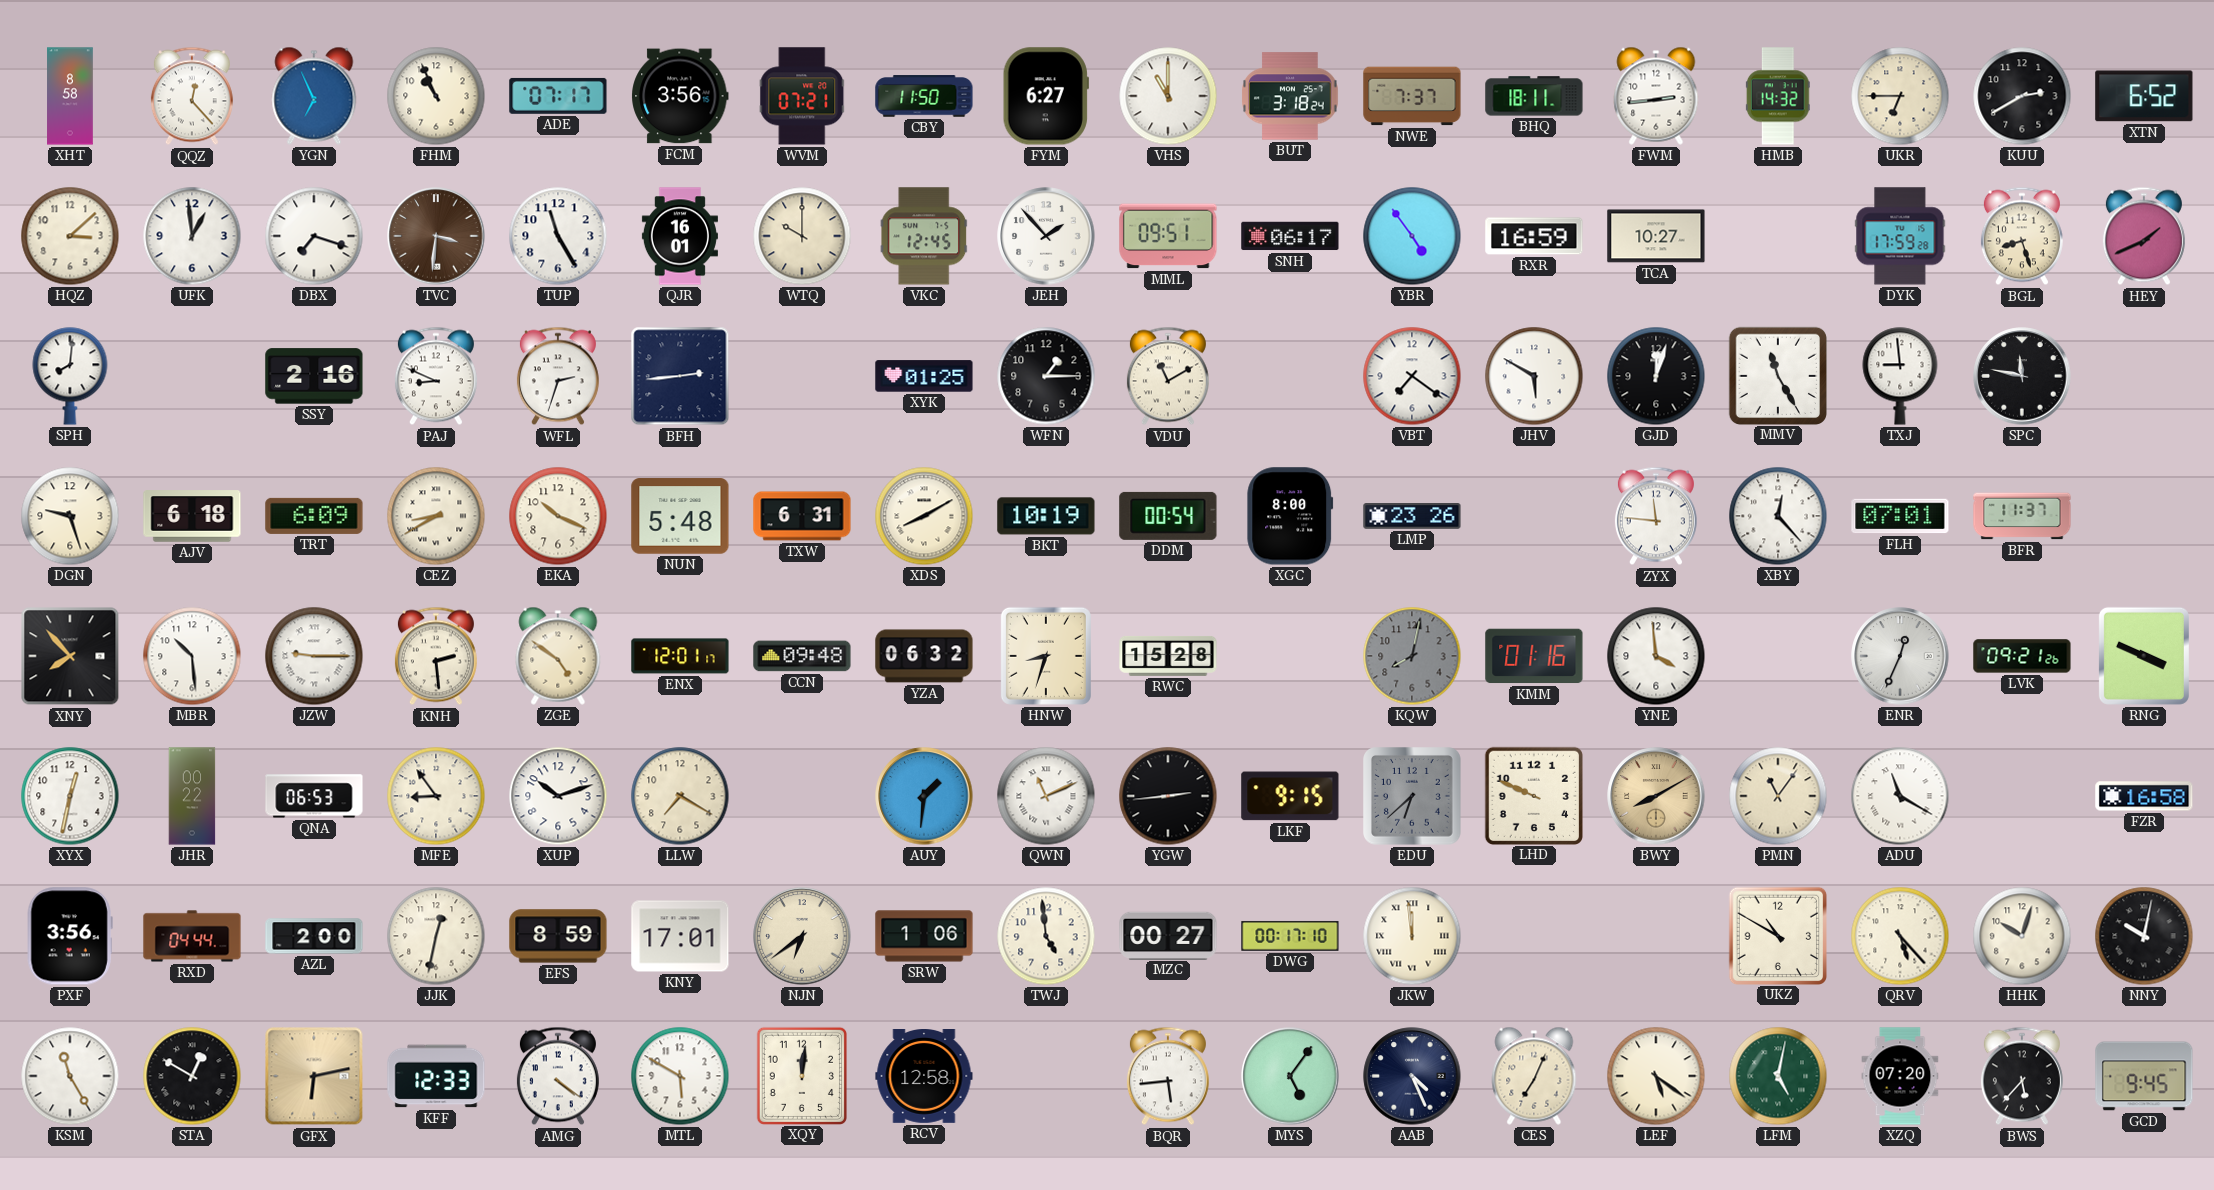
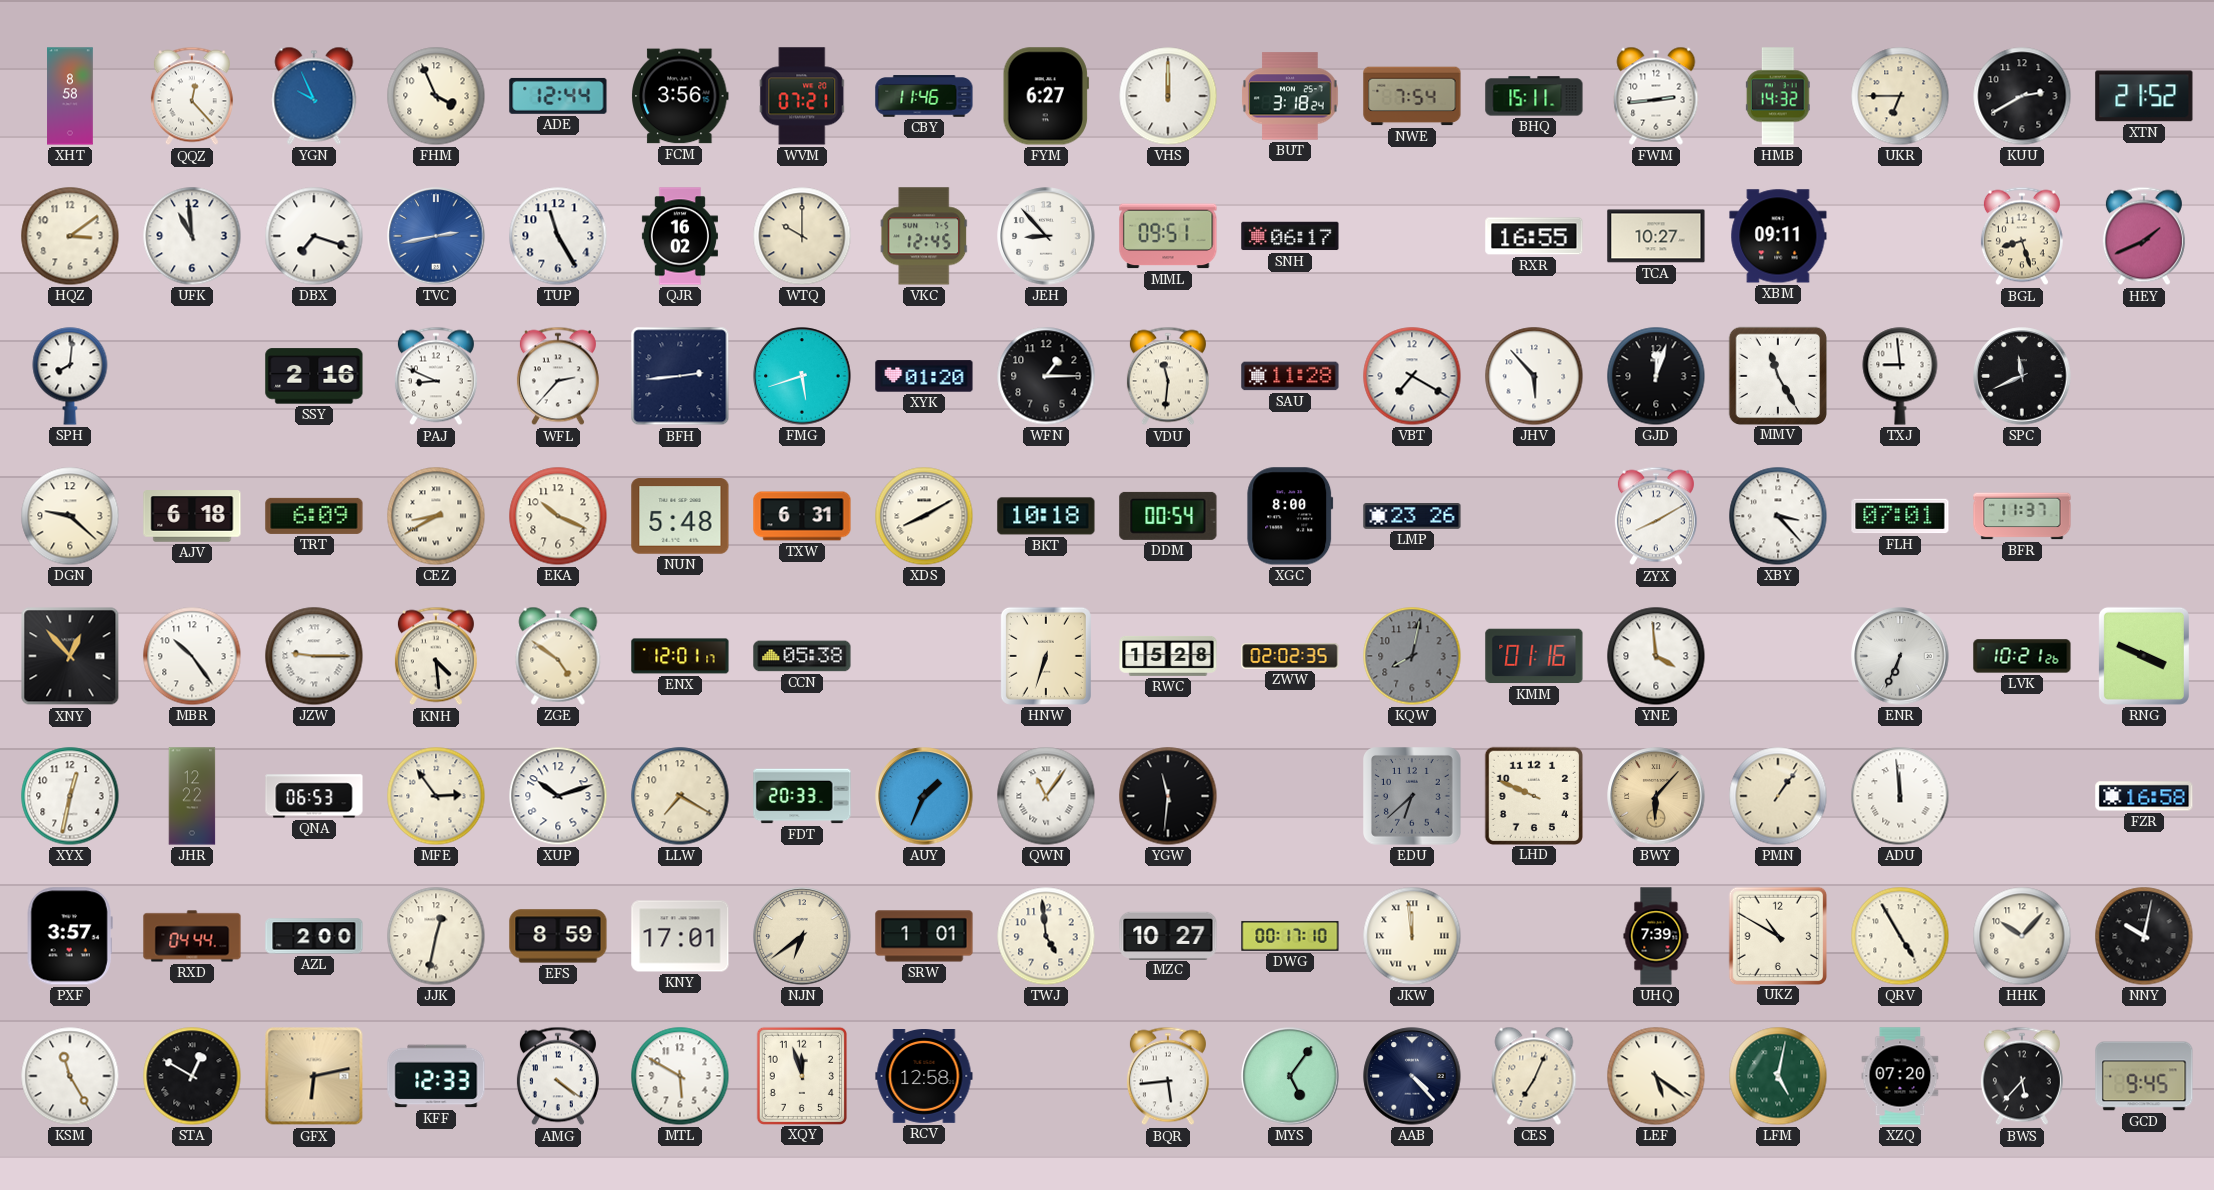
YGN: 6:56 -> 9:56
FHM: 10:56 -> 3:56
ADE: 07:17 -> 12:44
CBY: 11:50 -> 11:46
VHS: 11:00 -> 12:00
NWE: 7:37 -> 7:54
BHQ: 18:11 -> 15:11
XTN: 6:52 -> 21:52
HQZ: 3:08 -> 3:09
UFK: 12:59 -> 10:59
TVC: 3:31 -> 2:43
TVC dial: brown -> blue
QJR: 16:01 -> 16:02
JEH: 1:53 -> 8:53
YBR: 4:54 -> none
RXR: 16:59 -> 16:55
XBM: none -> 09:11
DYK: 17:59 -> none
WFL: 2:33 -> 2:37
FMG: none -> 5:42
XYK: 01:25 -> 01:20
VDU: 11:10 -> 11:31
SAU: none -> 11:28
VBT: 7:21 -> 7:20
JHV: 5:50 -> 5:53
SPC: 11:47 -> 11:41
DGN: 9:27 -> 9:22
BKT: 10:19 -> 10:18
ZYX: 11:46 -> 8:10
XBY: 12:23 -> 3:23
XNY: 7:53 -> 12:53
MBR: 10:29 -> 10:24
KNH: 2:29 -> 4:29
CCN: 09:48 -> 05:38
YZA: 06:32 -> none
HNW: 8:33 -> 6:33
ZWW: none -> 02:02
ENR: 12:34 -> 6:34
LVK: 09:21 -> 10:21
JHR: 00:22 -> 12:22
MFE: 8:54 -> 2:54
FDT: none -> 20:33
AUY: 1:31 -> 1:34
QWN: 11:11 -> 11:06
YGW: 2:44 -> 11:31
LKF: 9:15 -> none
BWY: 8:10 -> 6:07
PMN: 11:06 -> 1:06
ADU: 11:20 -> 11:59
PXF: 3:56 -> 3:57
SRW: 1:06 -> 1:01
MZC: 00:27 -> 10:27
UHQ: none -> 7:39
QRV: 5:23 -> 4:55
HHK: 10:03 -> 10:07
XQY: 12:01 -> 11:57
AAB: 4:26 -> 4:23
